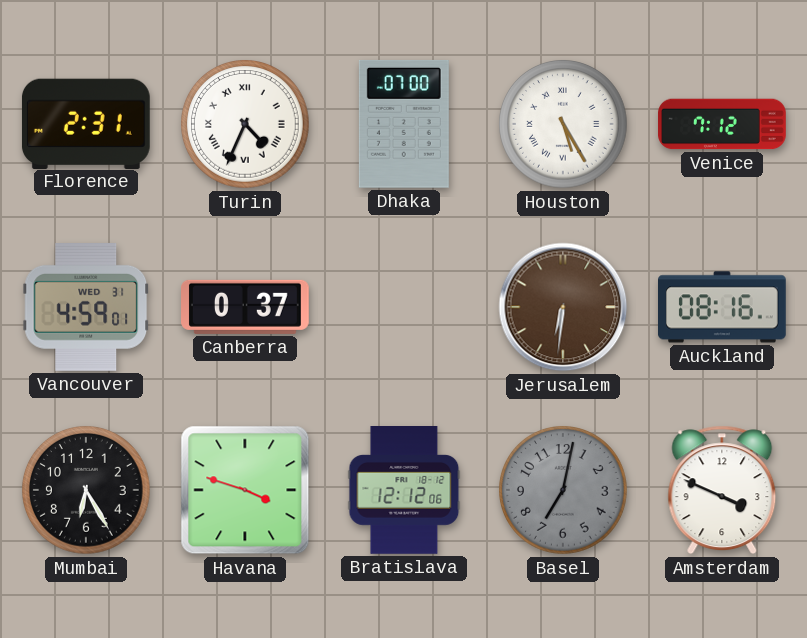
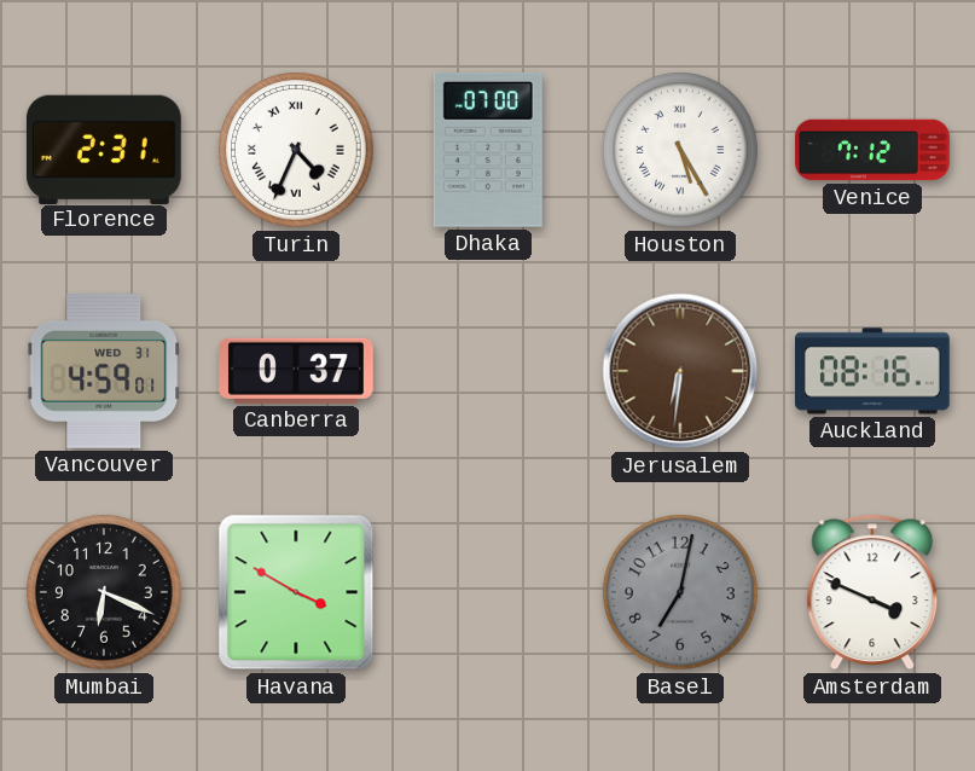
Mumbai: 6:25 -> 6:19
Havana: 3:48 -> 3:50
Bratislava: 12:12 -> none
